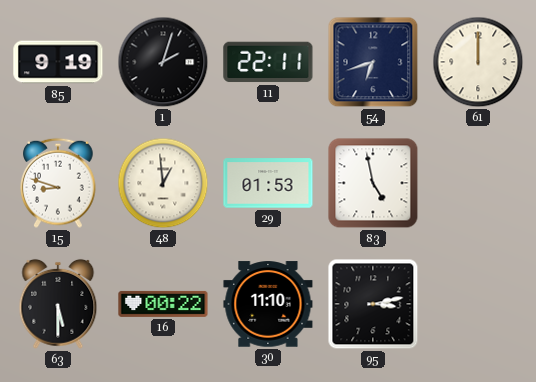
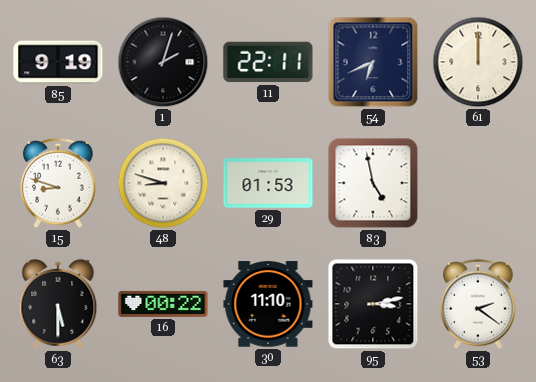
54: 6:42 -> 6:41
48: 12:59 -> 8:48
53: none -> 2:21
